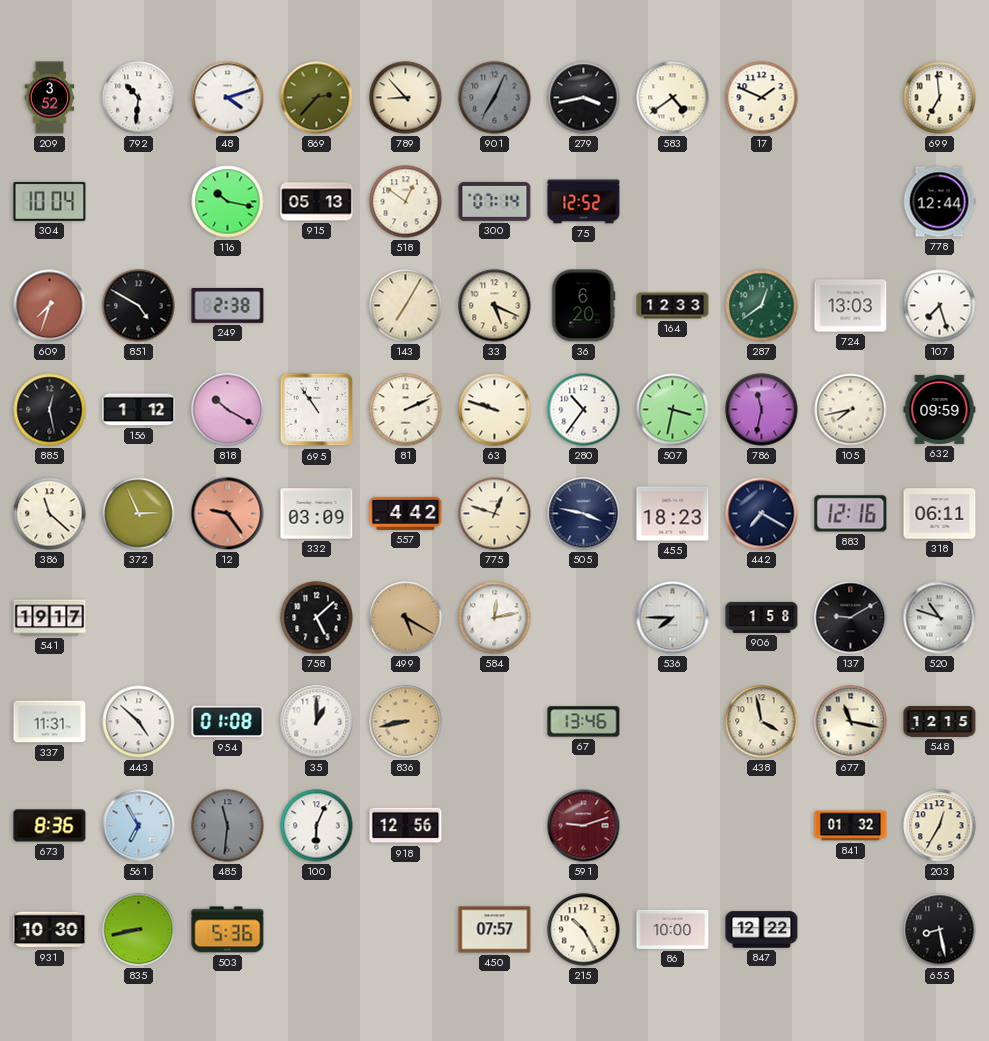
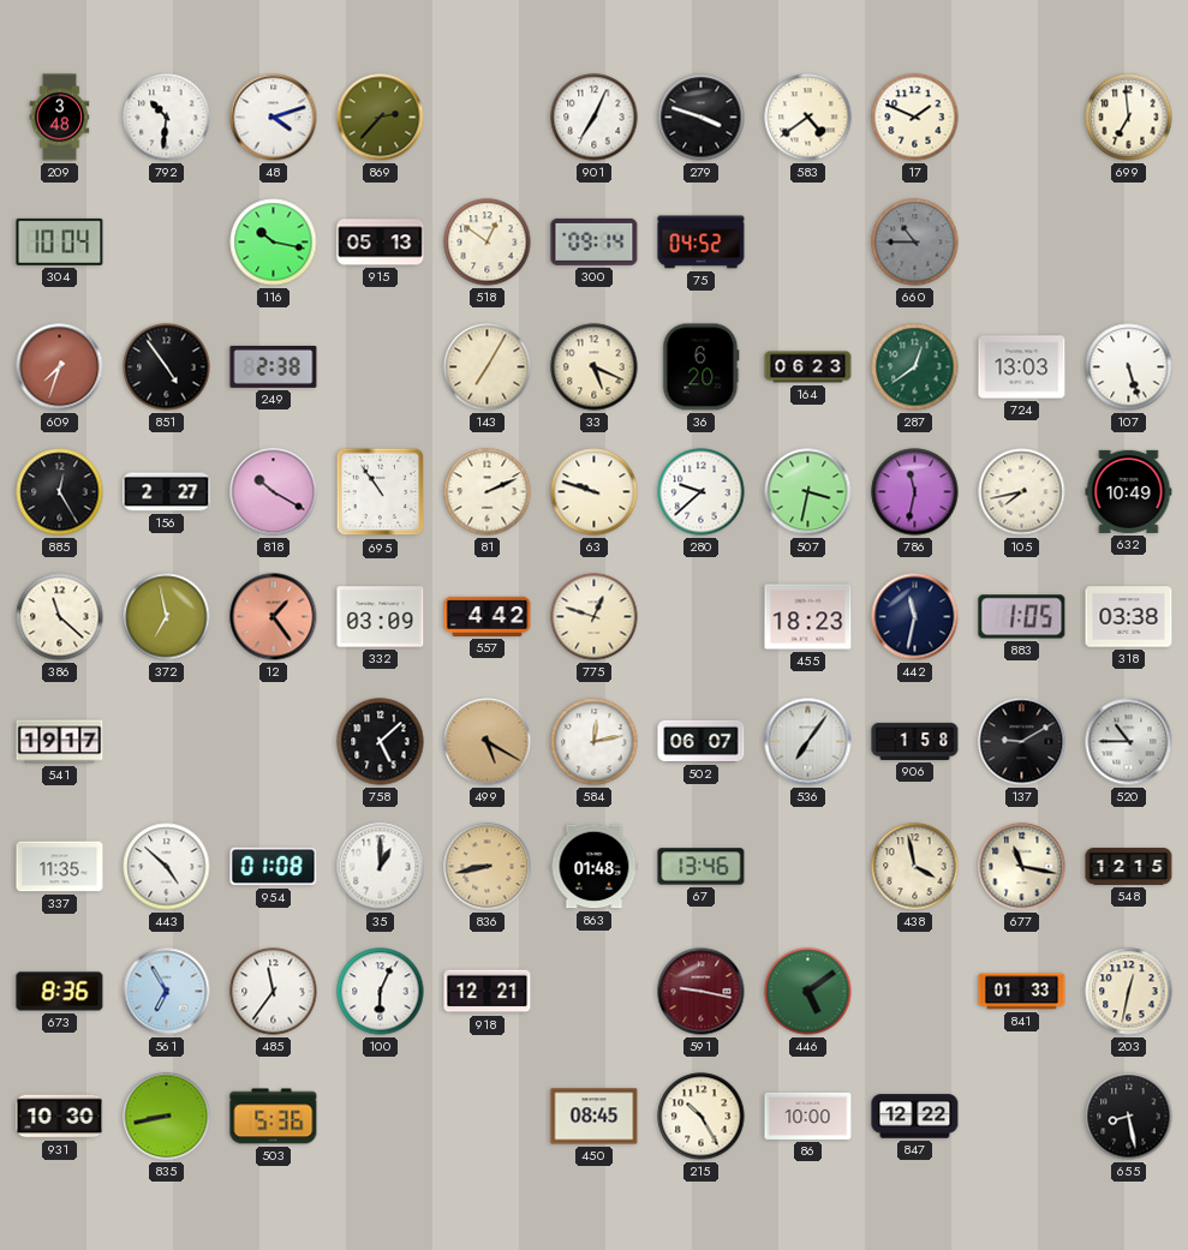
209: 3:52 -> 3:48
789: 8:53 -> none
901 dial: grey -> white
279: 3:43 -> 3:48
300: 07:14 -> 09:14
75: 12:52 -> 04:52
660: none -> 10:45
778: 12:44 -> none
851: 4:50 -> 4:54
164: 12:33 -> 06:23
107: 7:27 -> 5:27
885: 12:28 -> 12:25
156: 1:12 -> 2:27
280: 10:36 -> 9:38
632: 09:59 -> 10:49
372: 2:56 -> 6:58
12: 9:24 -> 1:24
505: 3:47 -> none
442: 7:20 -> 11:32
883: 12:16 -> 1:05
318: 06:11 -> 03:38
502: none -> 06:07
536: 7:45 -> 7:06
520: 10:48 -> 10:45
337: 11:31 -> 11:35
863: none -> 01:48
485: 11:31 -> 11:36
485 dial: grey -> white
918: 12:56 -> 12:21
591: 9:12 -> 9:17
446: none -> 5:09
841: 01:32 -> 01:33
203: 12:35 -> 12:32
450: 07:57 -> 08:45
